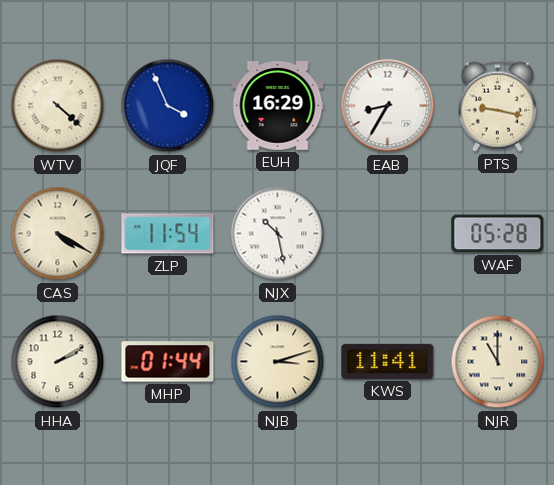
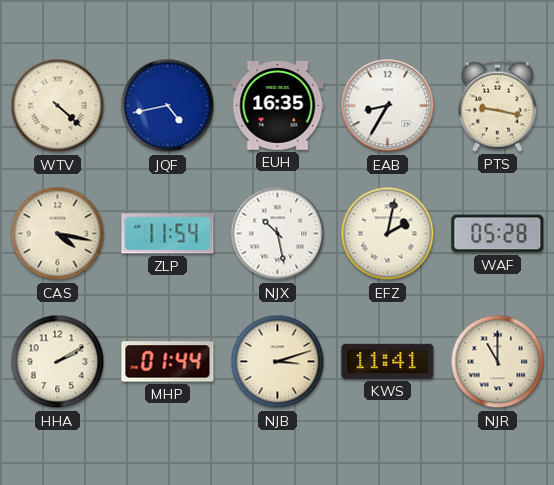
JQF: 3:56 -> 4:43
EUH: 16:29 -> 16:35
CAS: 4:20 -> 4:17
EFZ: none -> 2:02
